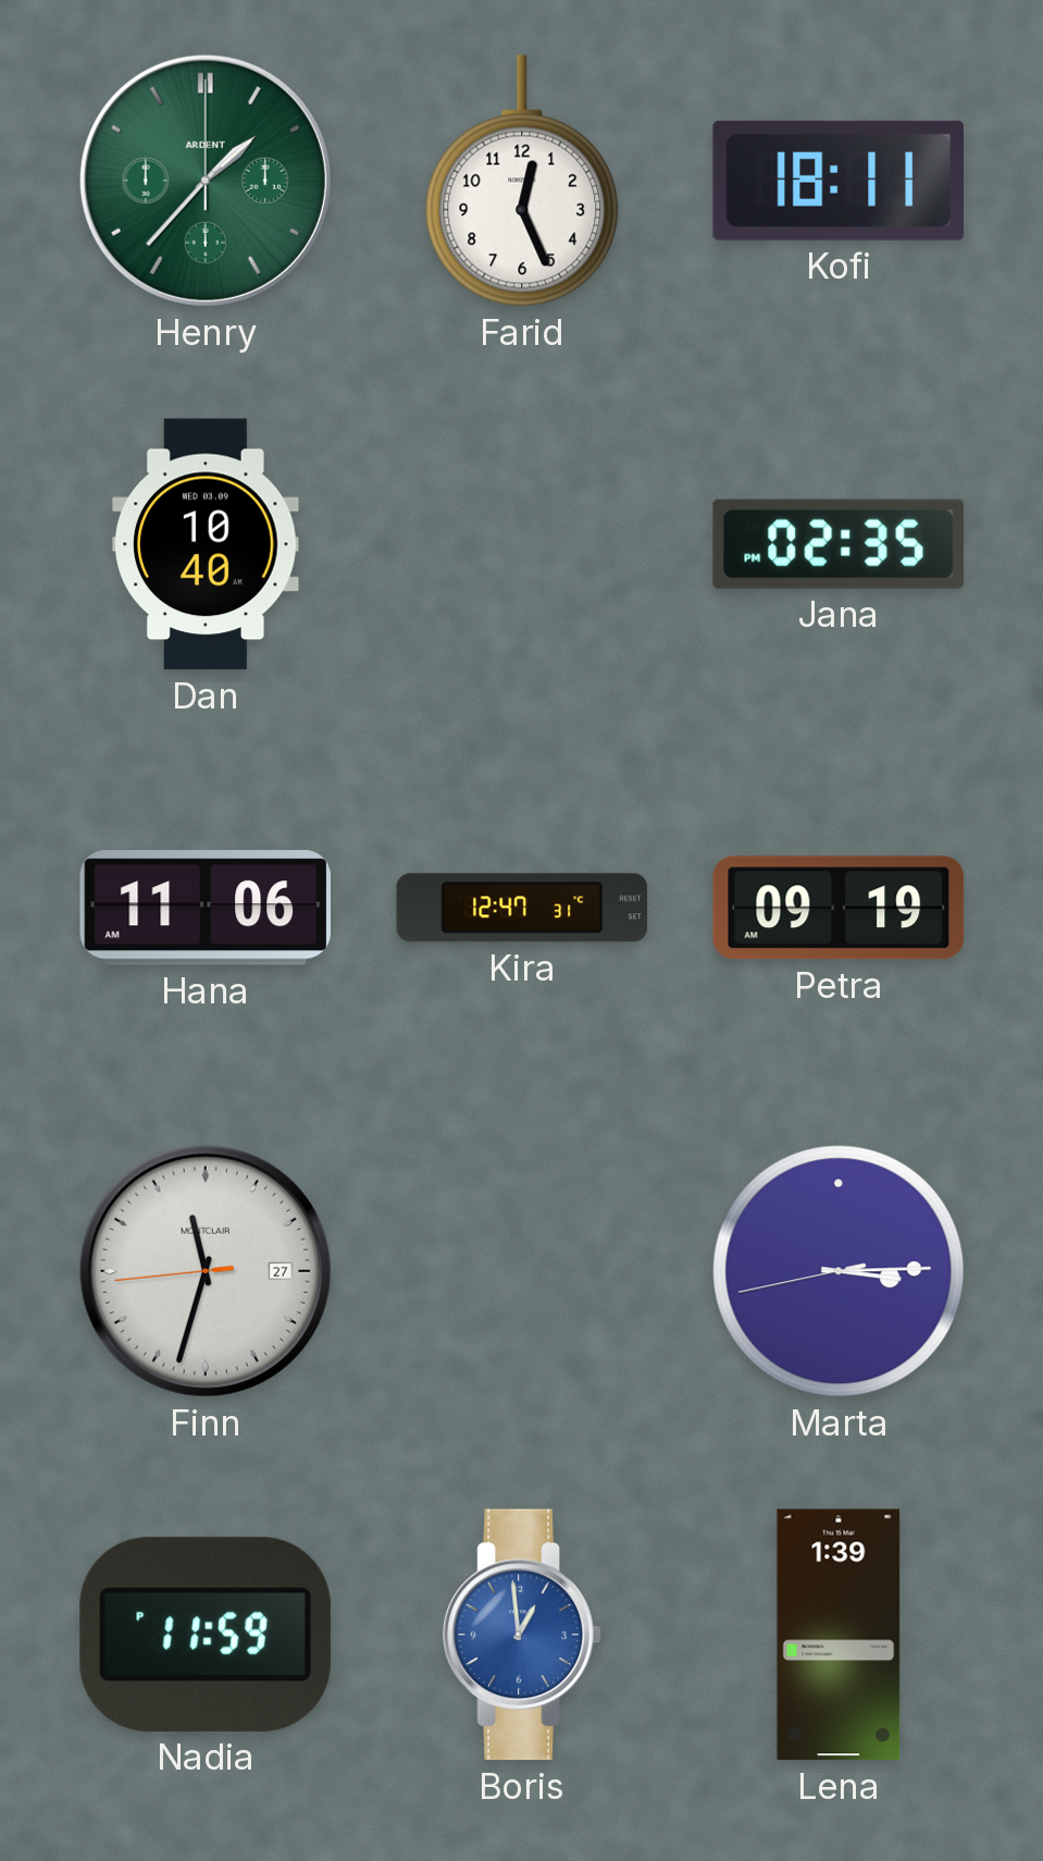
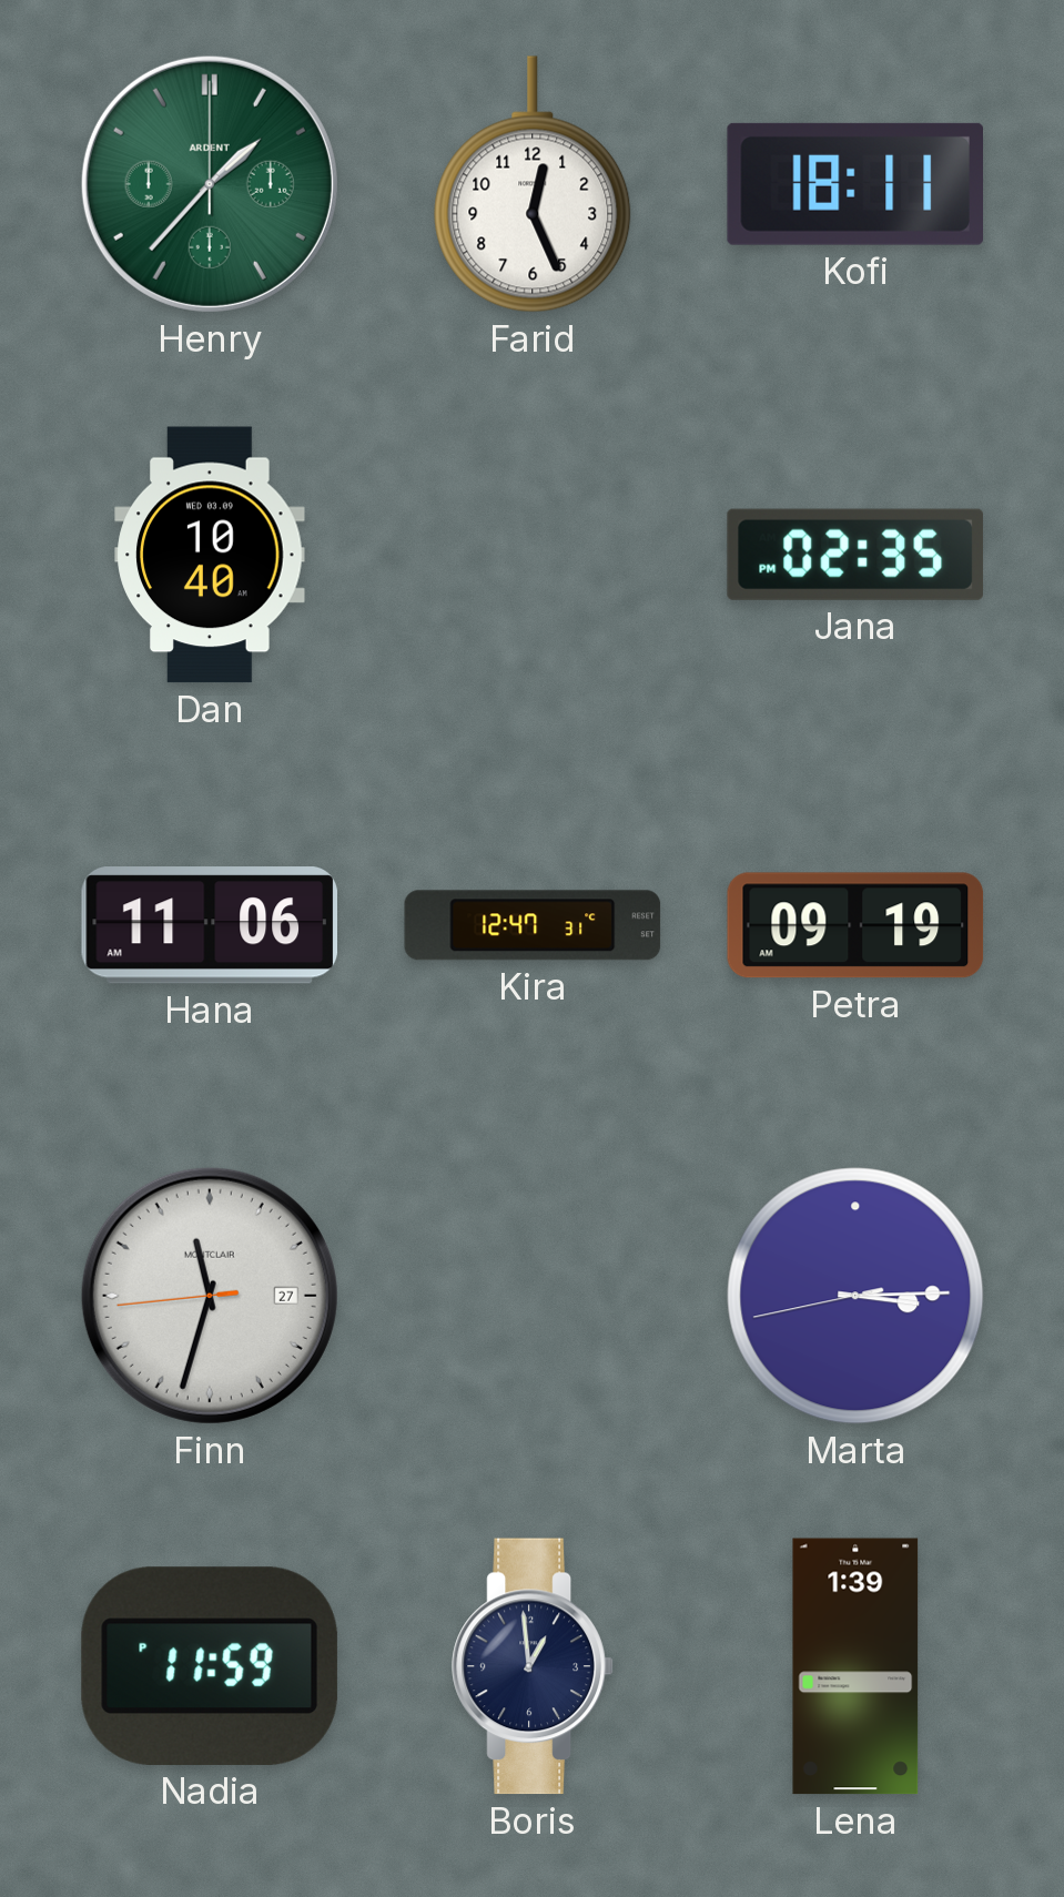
Boris dial: blue -> navy
